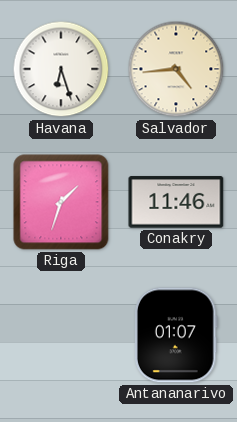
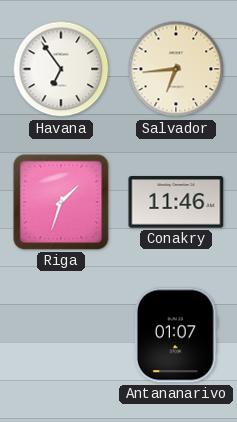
Havana: 6:27 -> 6:54
Salvador: 4:44 -> 6:44
